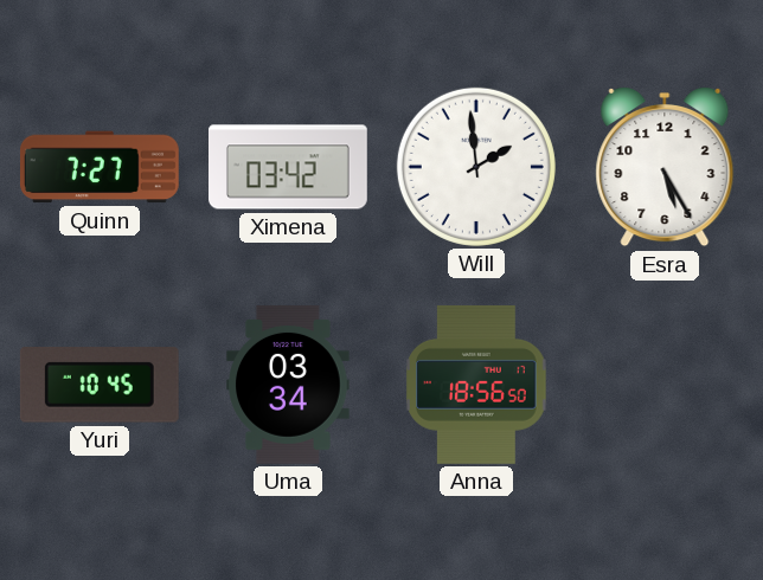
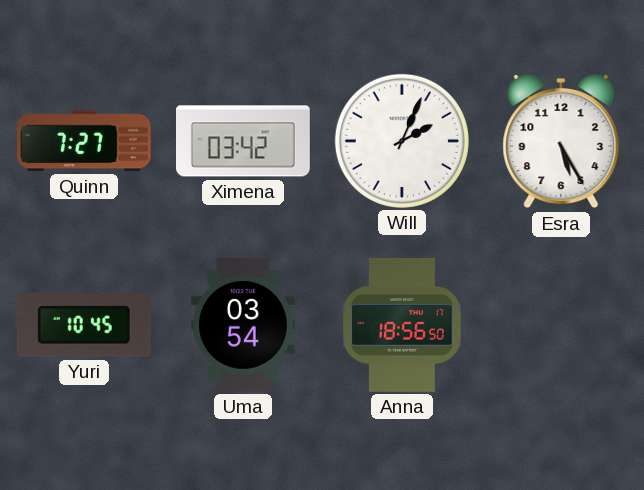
Will: 1:59 -> 2:04
Uma: 03:34 -> 03:54
